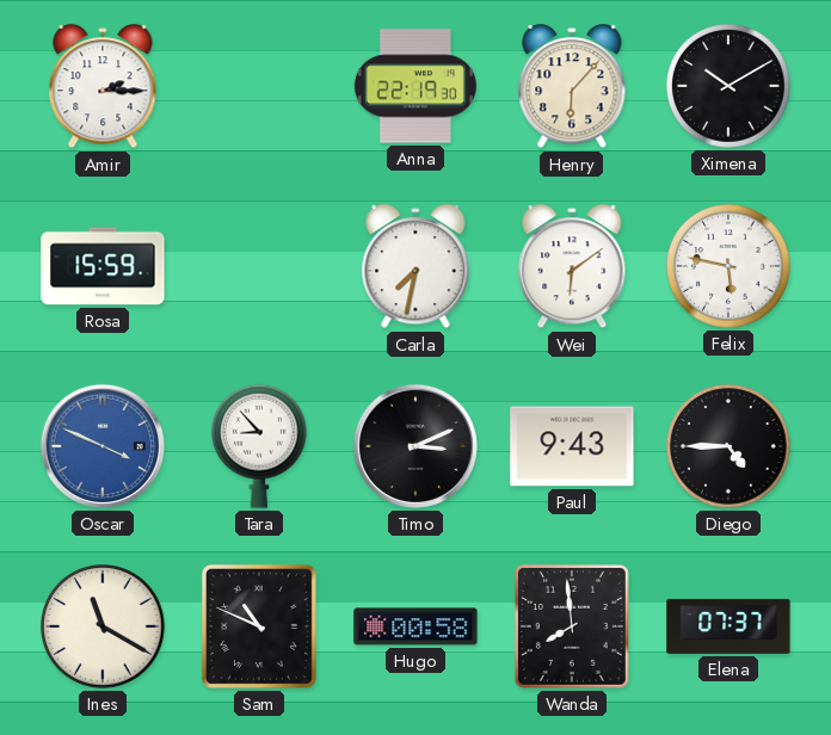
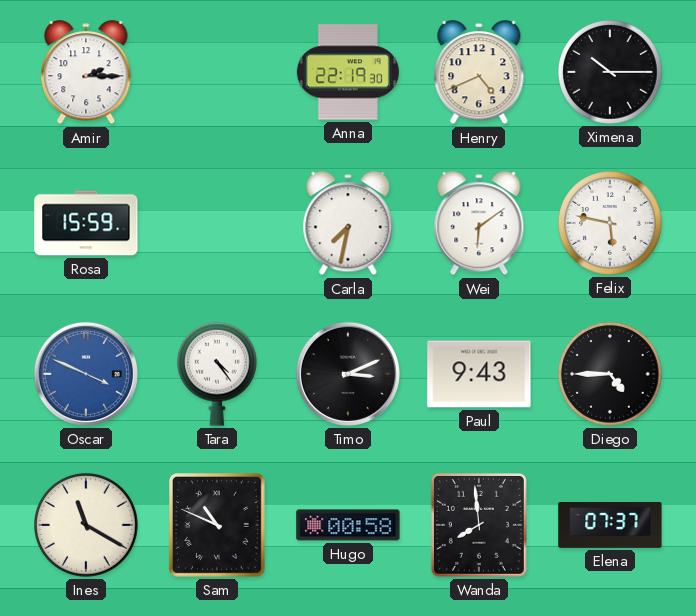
Henry: 6:07 -> 4:41
Ximena: 10:10 -> 10:15
Tara: 8:53 -> 4:24
